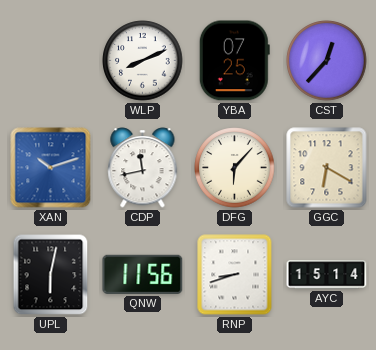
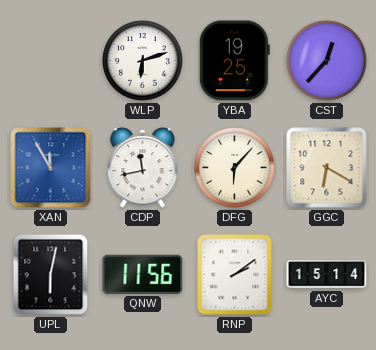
WLP: 8:11 -> 6:12
YBA: 07:25 -> 19:25
XAN: 10:12 -> 11:55
RNP: 8:42 -> 2:09
